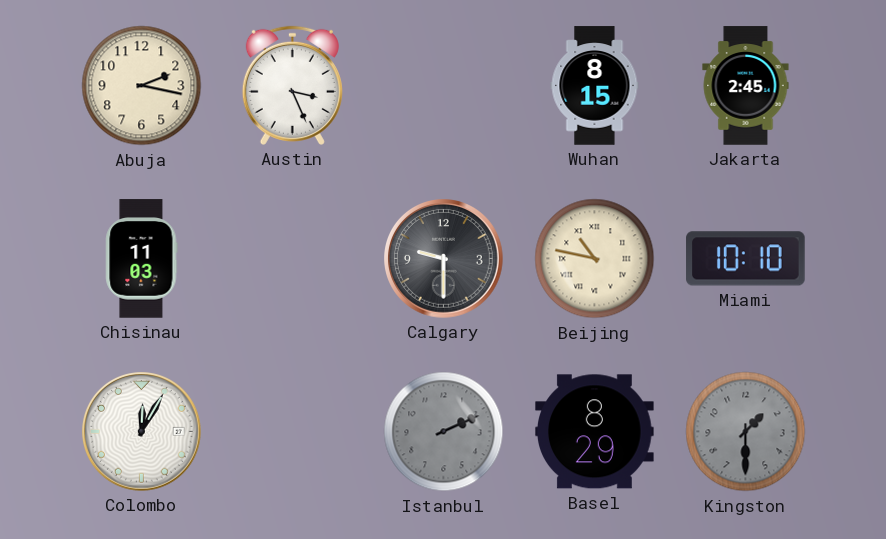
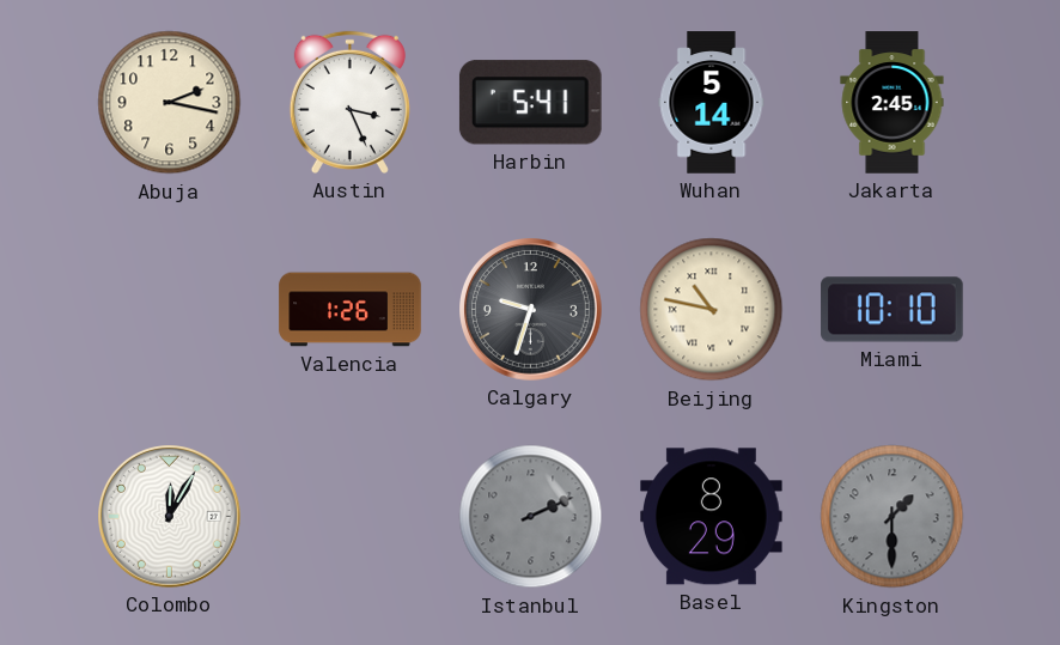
Harbin: none -> 5:41
Wuhan: 8:15 -> 5:14
Chisinau: 11:03 -> none
Valencia: none -> 1:26
Calgary: 9:30 -> 9:33
